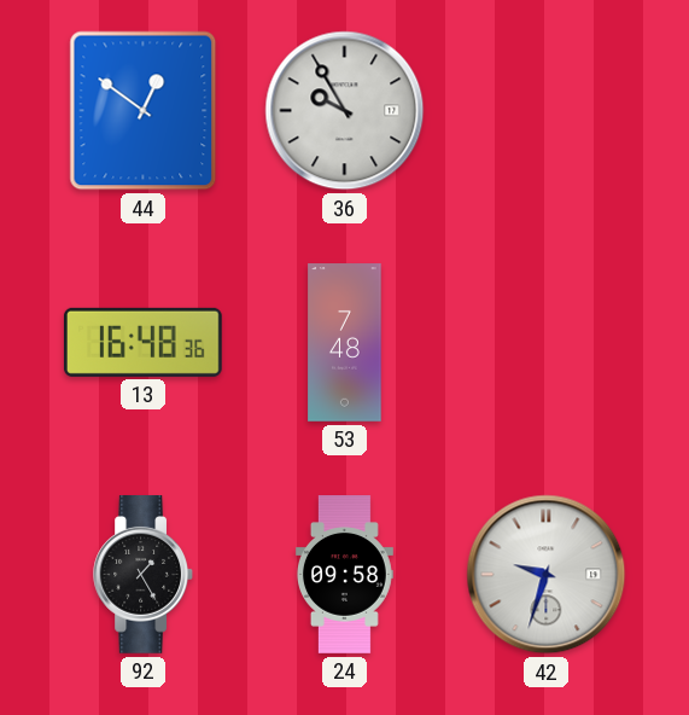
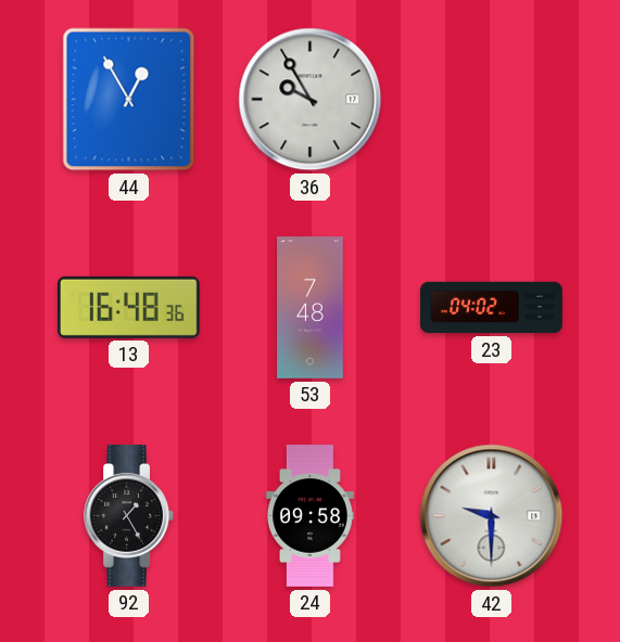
44: 12:51 -> 12:55
23: none -> 04:02
42: 9:33 -> 9:30
